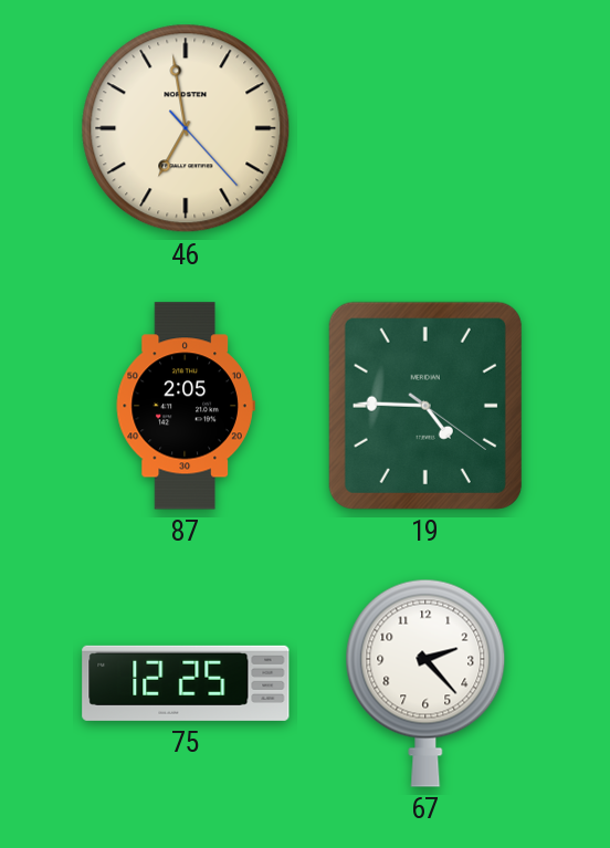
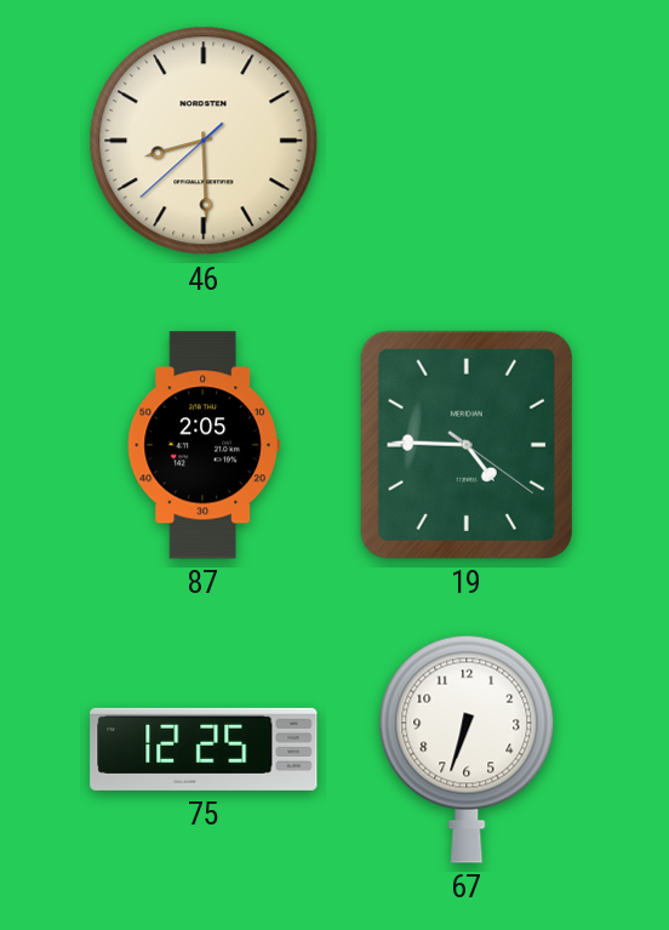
46: 6:58 -> 8:29
67: 2:23 -> 6:33
